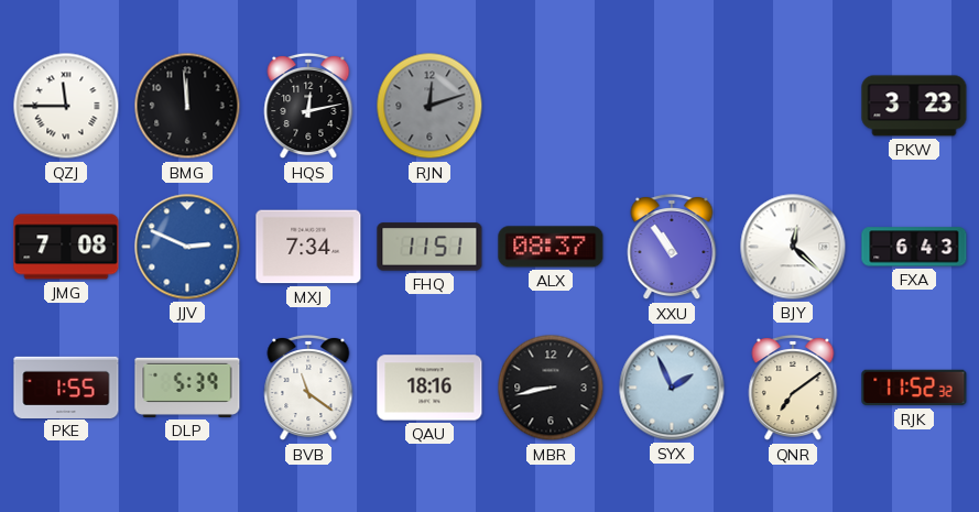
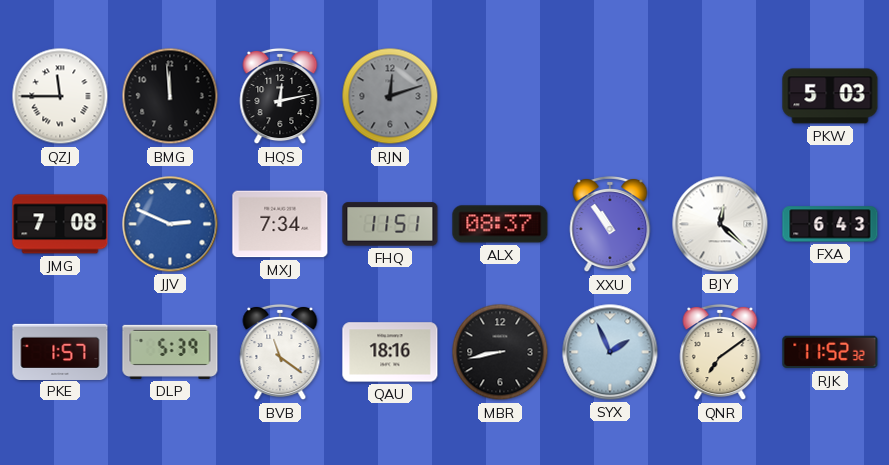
PKW: 3:23 -> 5:03
PKE: 1:55 -> 1:57
